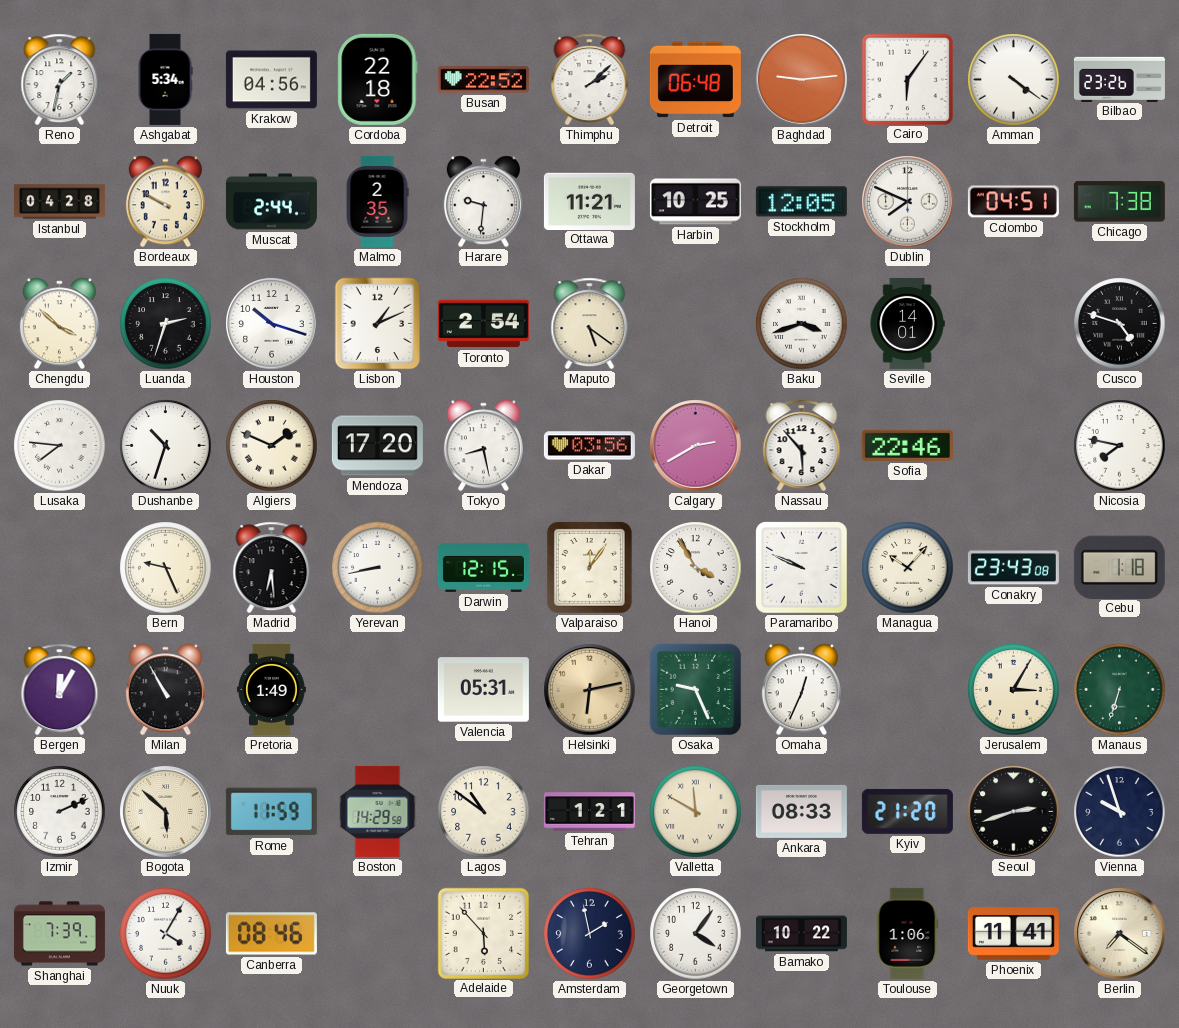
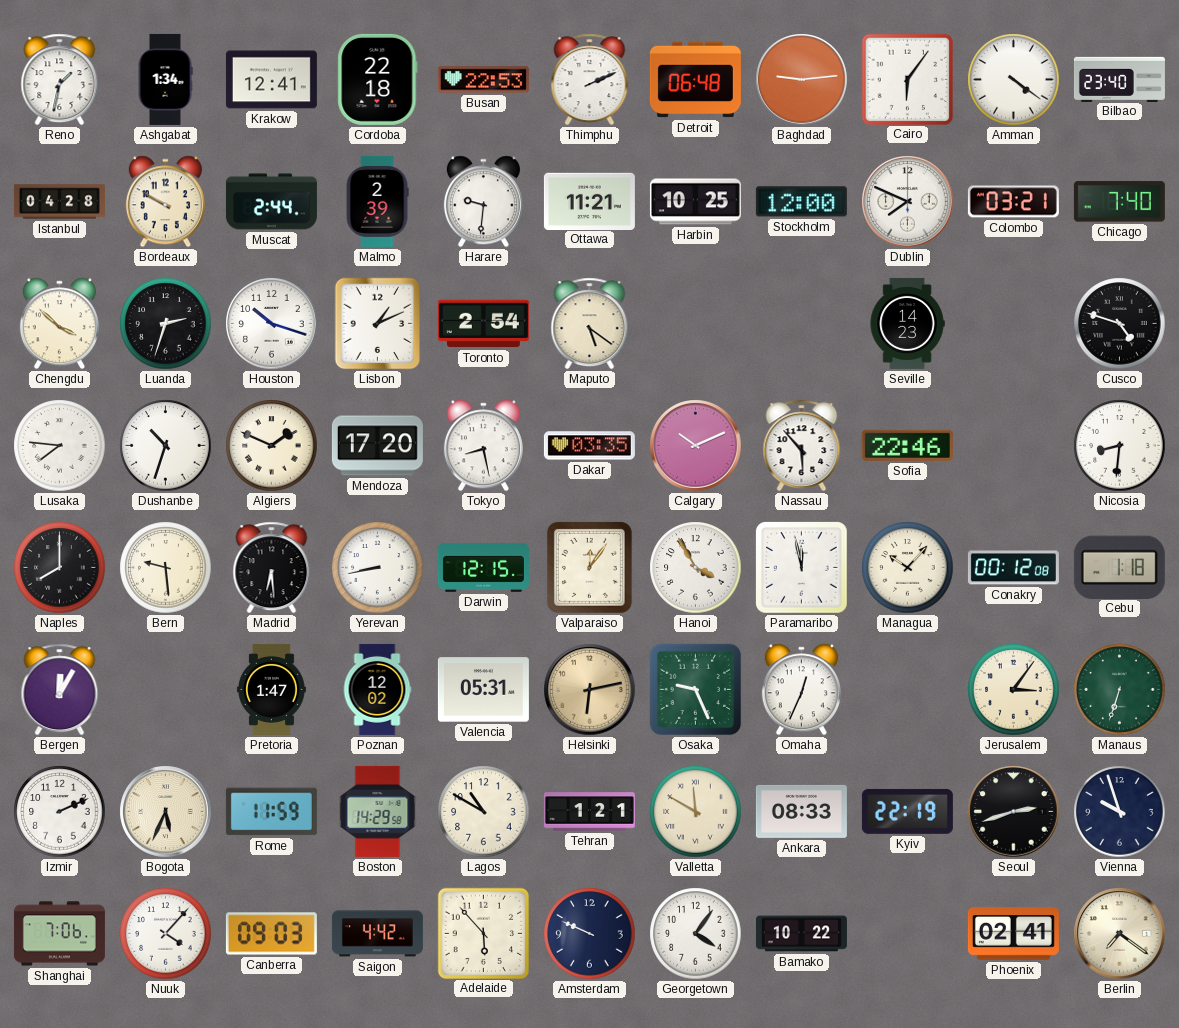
Ashgabat: 5:34 -> 1:34
Krakow: 04:56 -> 12:41
Busan: 22:52 -> 22:53
Thimphu: 2:08 -> 2:11
Bilbao: 23:26 -> 23:40
Malmo: 2:35 -> 2:39
Stockholm: 12:05 -> 12:00
Colombo: 04:51 -> 03:21
Chicago: 7:38 -> 7:40
Baku: 3:42 -> none
Seville: 14:01 -> 14:23
Dakar: 03:56 -> 03:35
Calgary: 2:40 -> 10:11
Nicosia: 7:47 -> 8:31
Naples: none -> 8:00
Bern: 9:26 -> 9:29
Paramaribo: 9:49 -> 11:58
Conakry: 23:43 -> 00:12
Milan: 10:55 -> none
Pretoria: 1:49 -> 1:47
Poznan: none -> 12:02
Jerusalem: 3:05 -> 3:06
Bogota: 5:52 -> 5:34
Lagos: 10:51 -> 10:50
Kyiv: 21:20 -> 22:19
Shanghai: 7:39 -> 7:06
Nuuk: 4:05 -> 4:07
Canberra: 08:46 -> 09:03
Saigon: none -> 4:42
Amsterdam: 1:58 -> 9:49
Toulouse: 1:06 -> none
Phoenix: 11:41 -> 02:41
